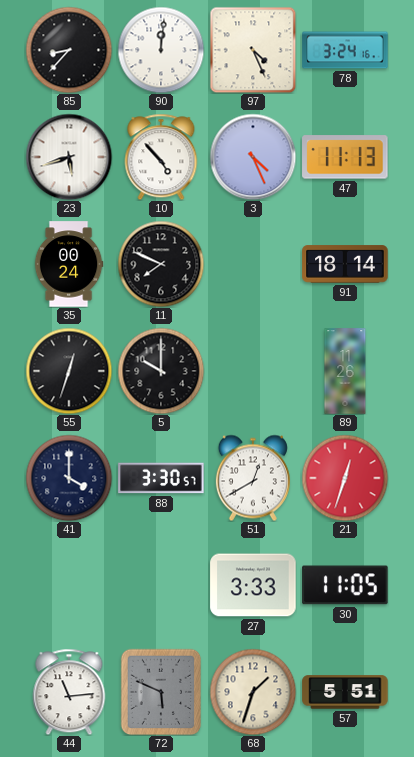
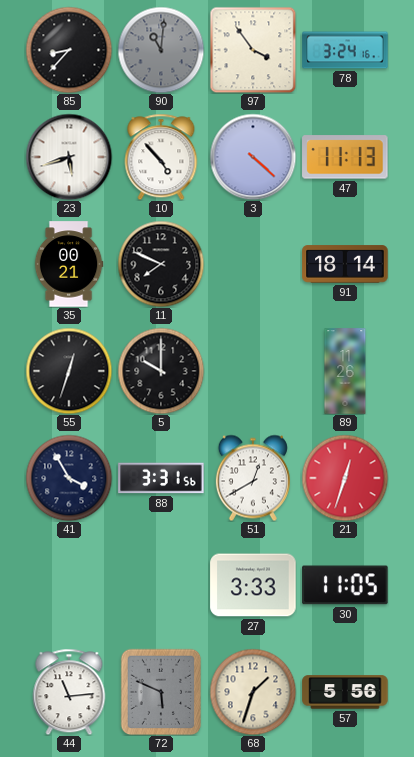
90: 12:01 -> 11:01
90 dial: white -> grey
97: 4:26 -> 3:54
3: 4:26 -> 4:22
35: 00:24 -> 00:21
41: 4:00 -> 3:55
88: 3:30 -> 3:31
57: 5:51 -> 5:56
